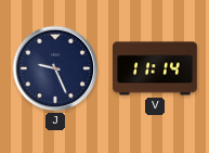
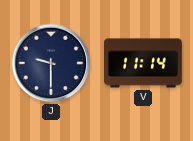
J: 9:26 -> 9:30
